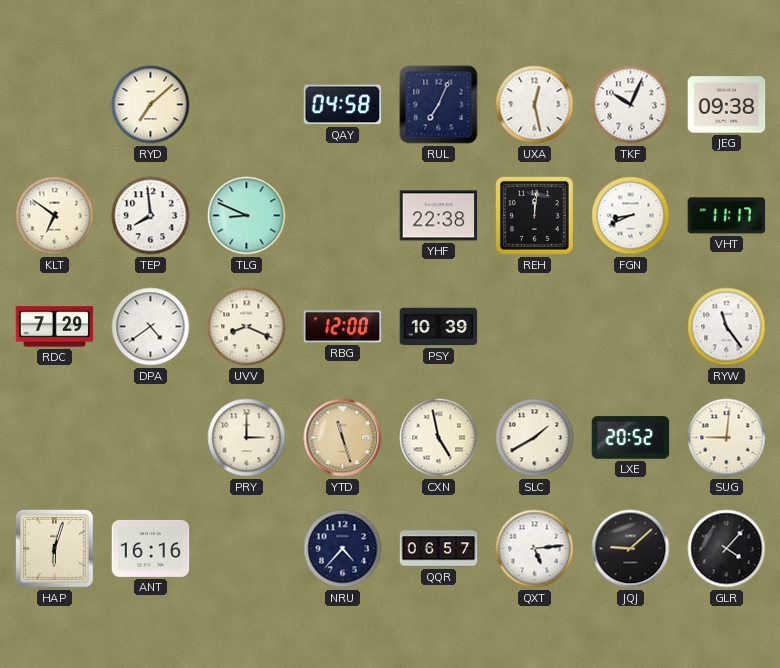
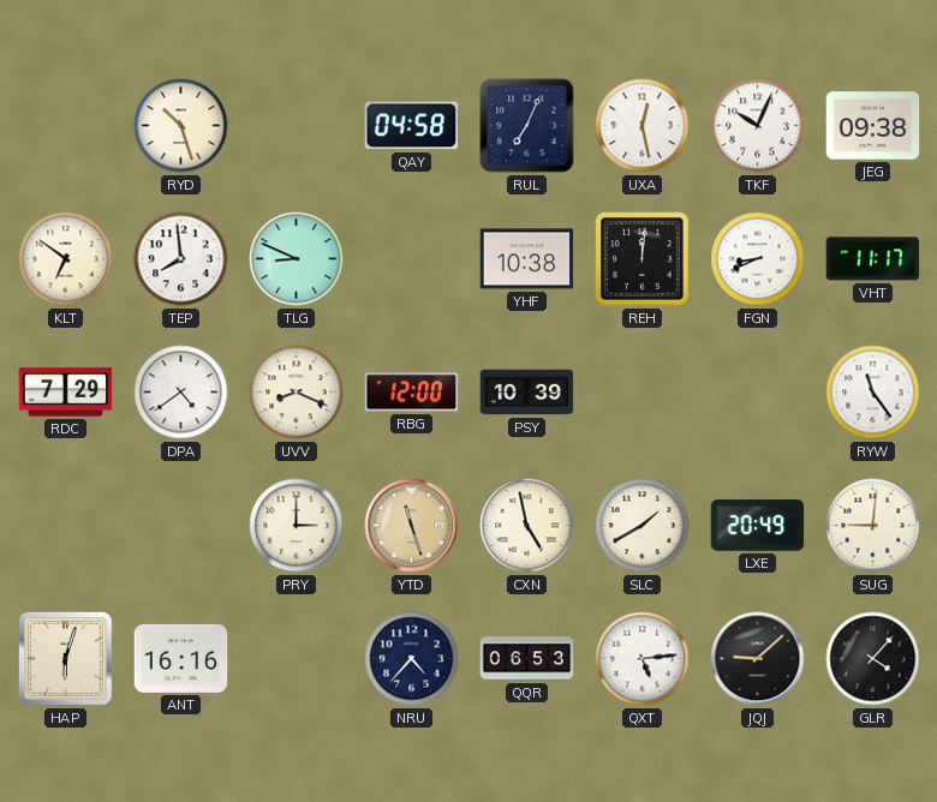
RYD: 7:08 -> 10:27
YHF: 22:38 -> 10:38
LXE: 20:52 -> 20:49
QQR: 06:57 -> 06:53
